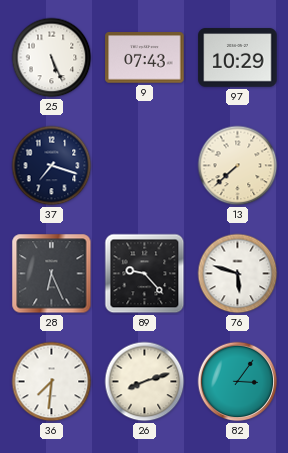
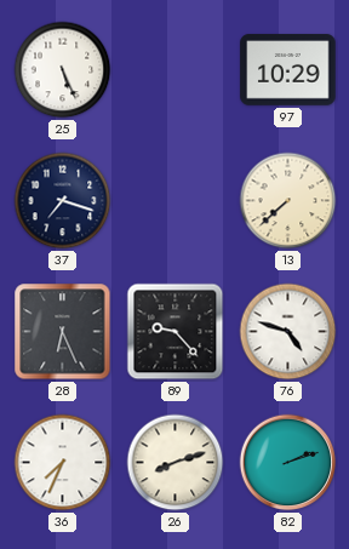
9: 07:43 -> none
76: 5:48 -> 4:48
36: 7:31 -> 7:34
82: 3:06 -> 2:12
